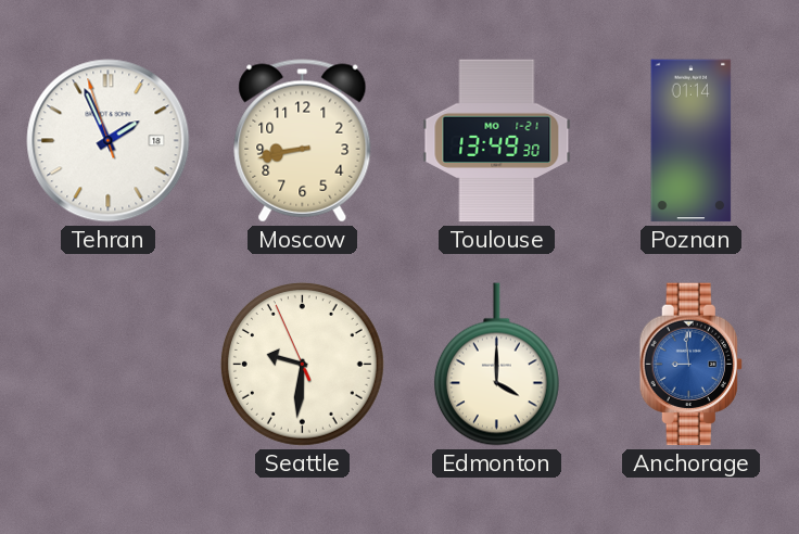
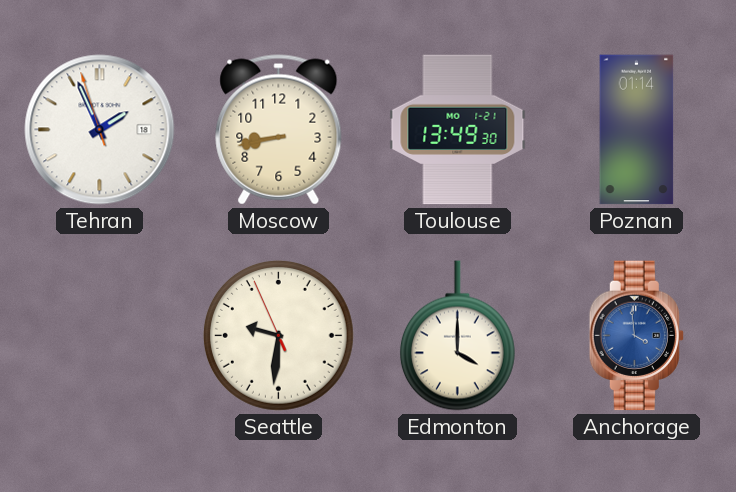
Anchorage: 8:59 -> 3:59
